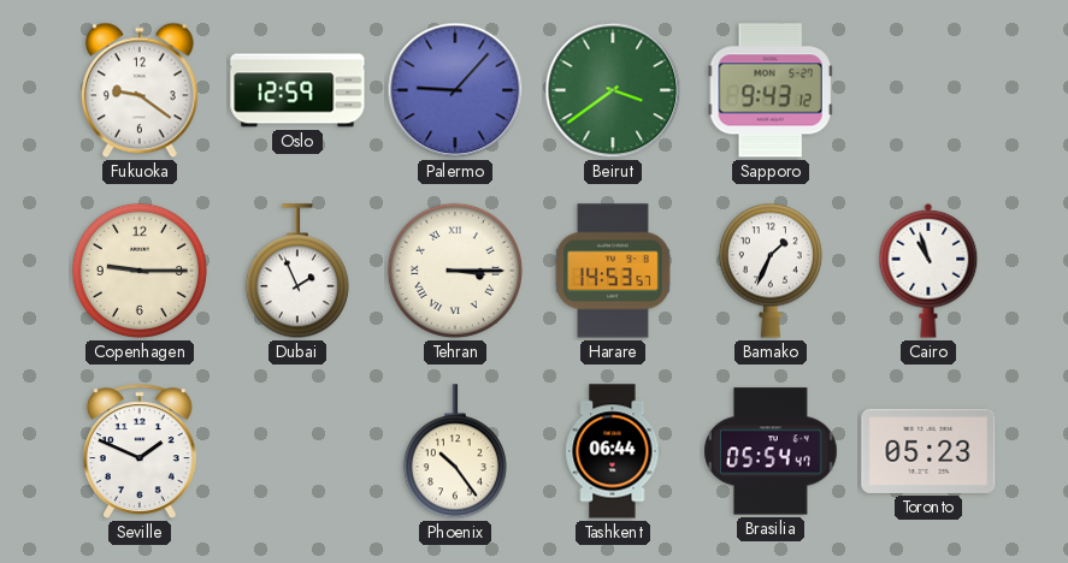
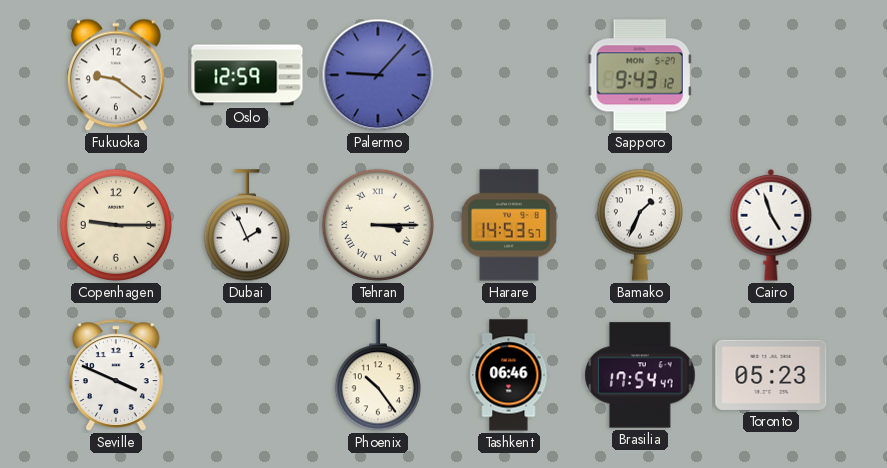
Beirut: 3:39 -> none
Cairo: 10:57 -> 4:57
Seville: 1:49 -> 3:49
Tashkent: 06:44 -> 06:46
Brasilia: 05:54 -> 17:54
